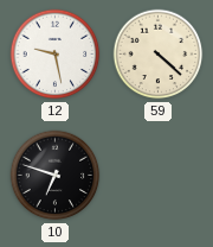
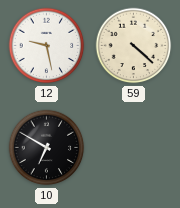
10: 6:48 -> 6:50
